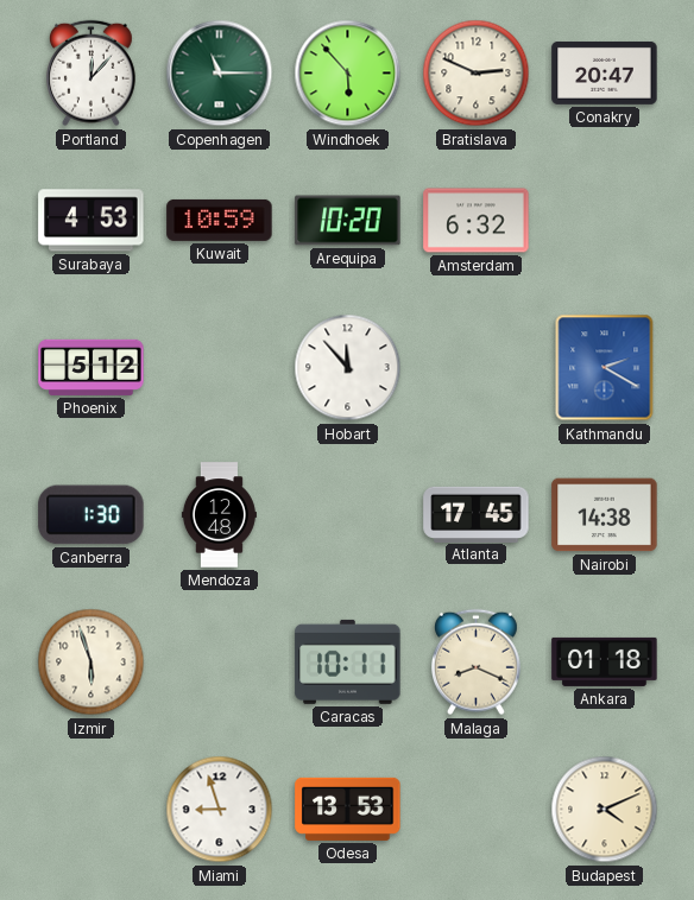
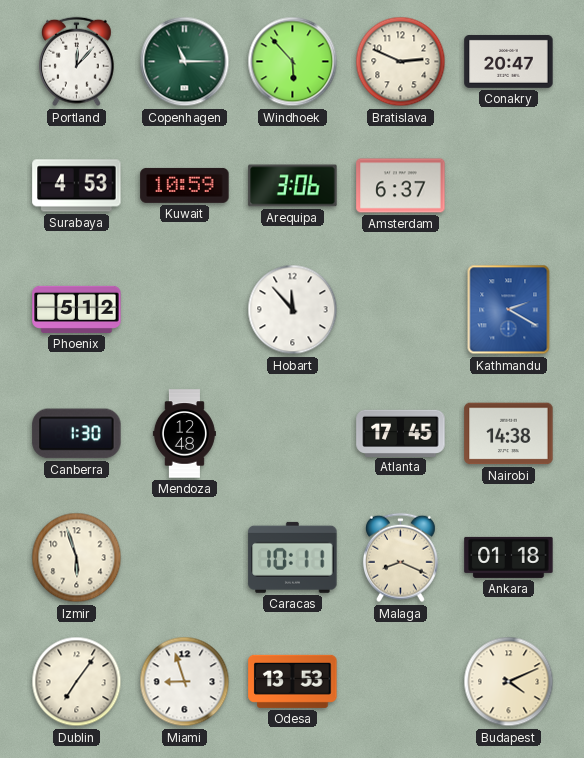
Arequipa: 10:20 -> 3:06
Amsterdam: 6:32 -> 6:37
Dublin: none -> 7:06
